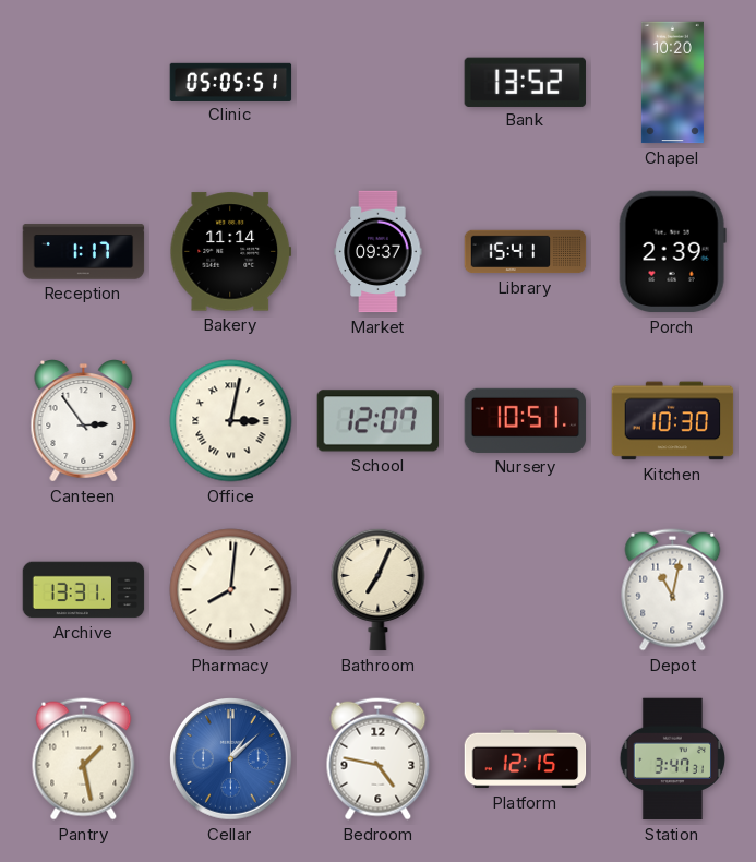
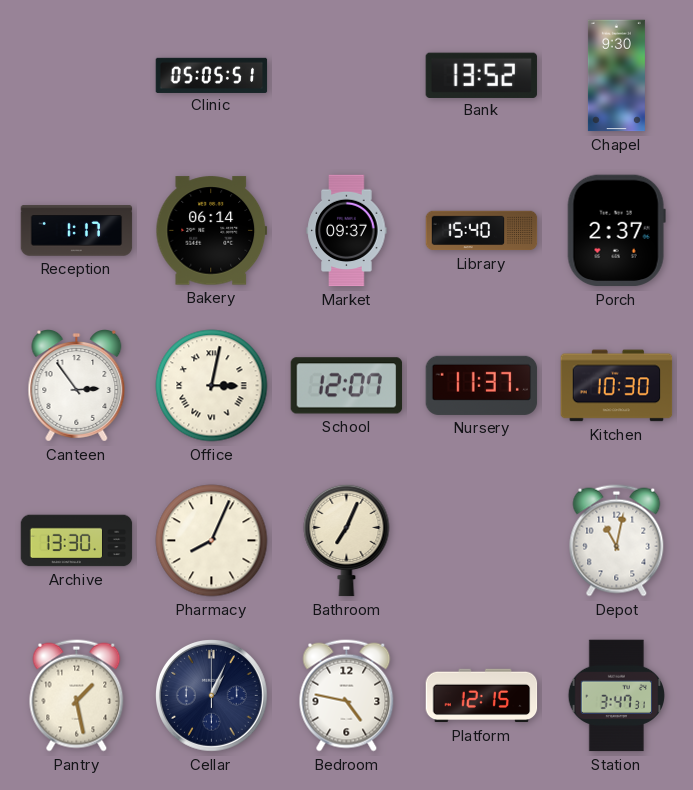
Chapel: 10:20 -> 9:30
Bakery: 11:14 -> 06:14
Library: 15:41 -> 15:40
Porch: 2:39 -> 2:37
Nursery: 10:51 -> 11:37
Archive: 13:31 -> 13:30
Pharmacy: 8:01 -> 8:04
Cellar: 1:08 -> 1:04
Cellar dial: blue -> navy
